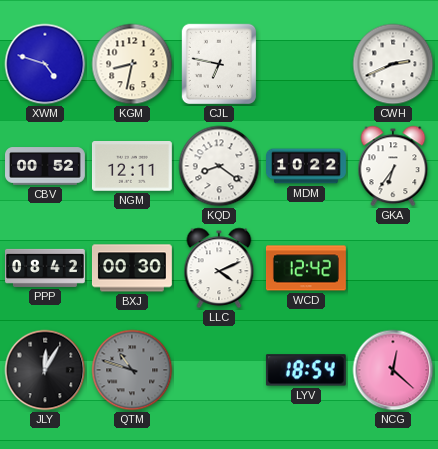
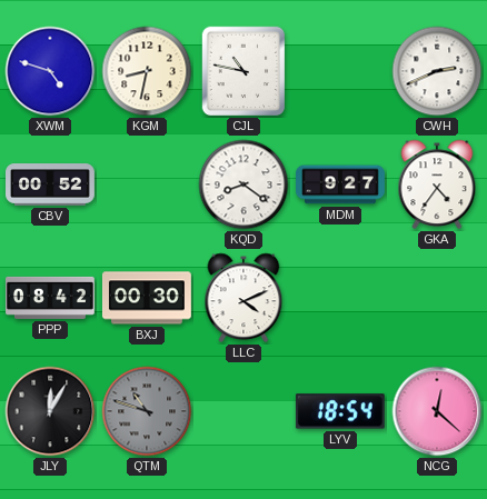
CJL: 6:47 -> 10:47
NGM: 12:11 -> none
MDM: 10:22 -> 9:27
GKA: 6:36 -> 4:36
WCD: 12:42 -> none
